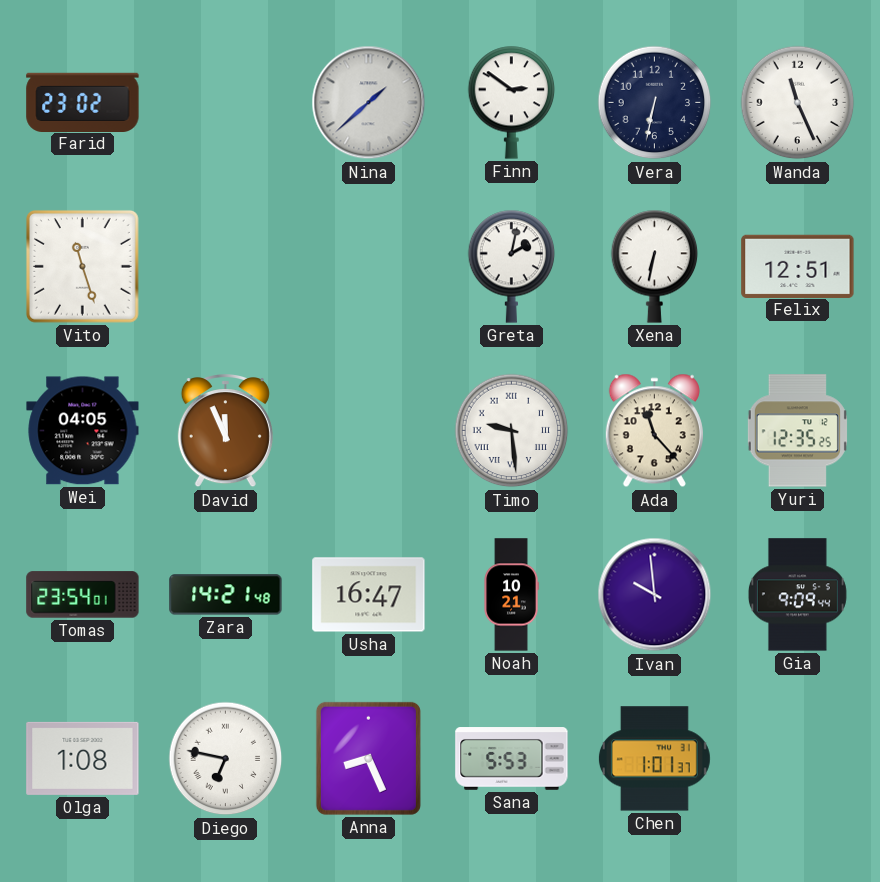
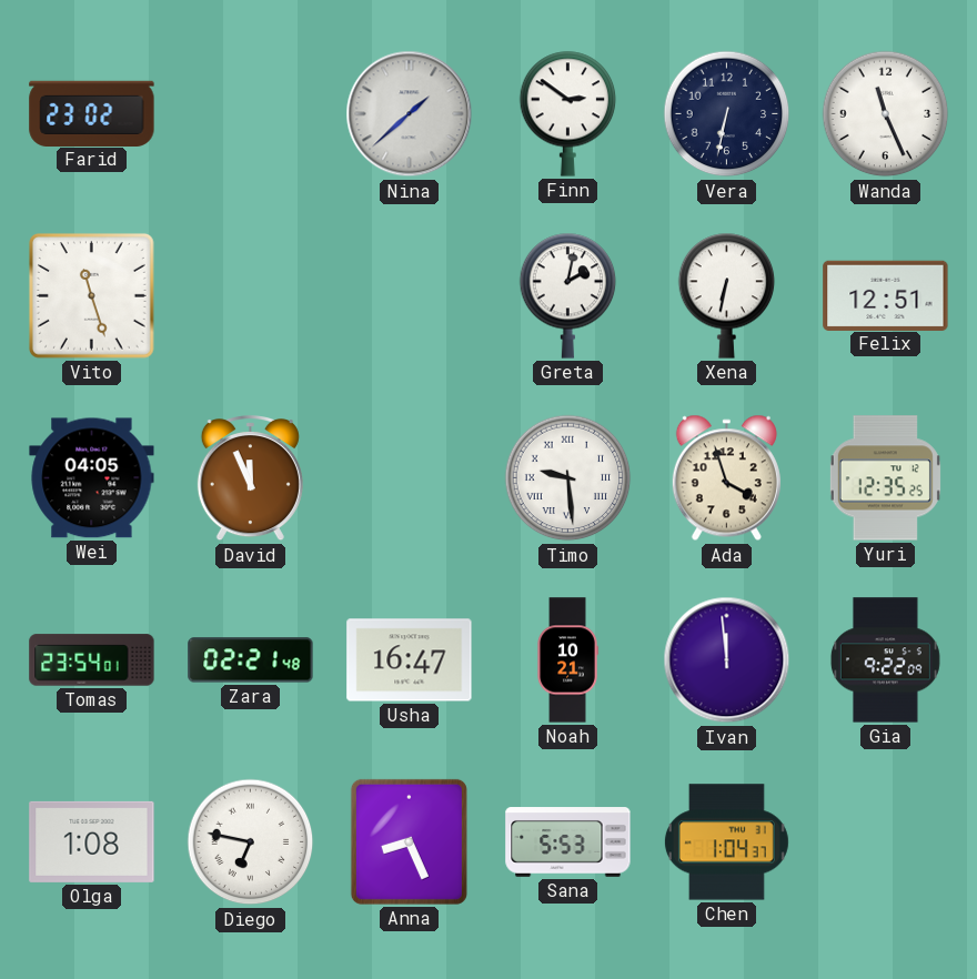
Ada: 11:23 -> 3:57
Zara: 14:21 -> 02:21
Ivan: 9:59 -> 11:59
Gia: 9:09 -> 9:22
Chen: 1:01 -> 1:04
